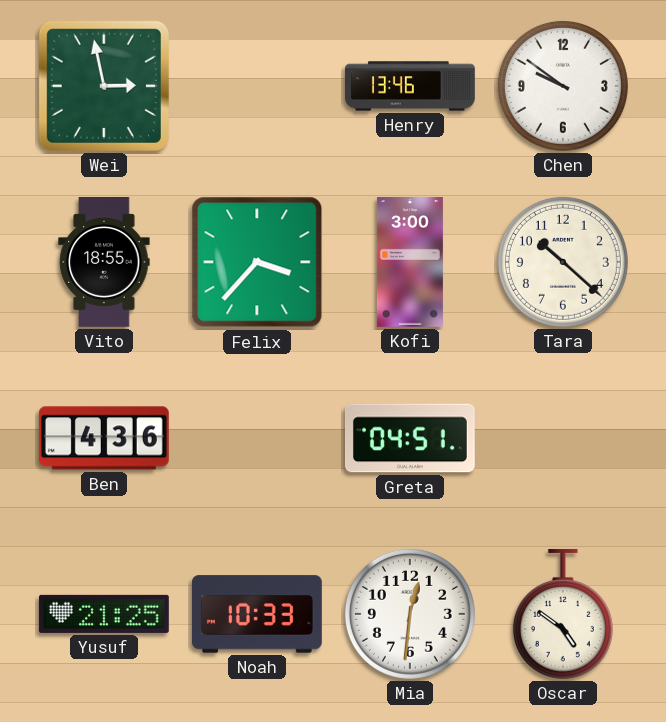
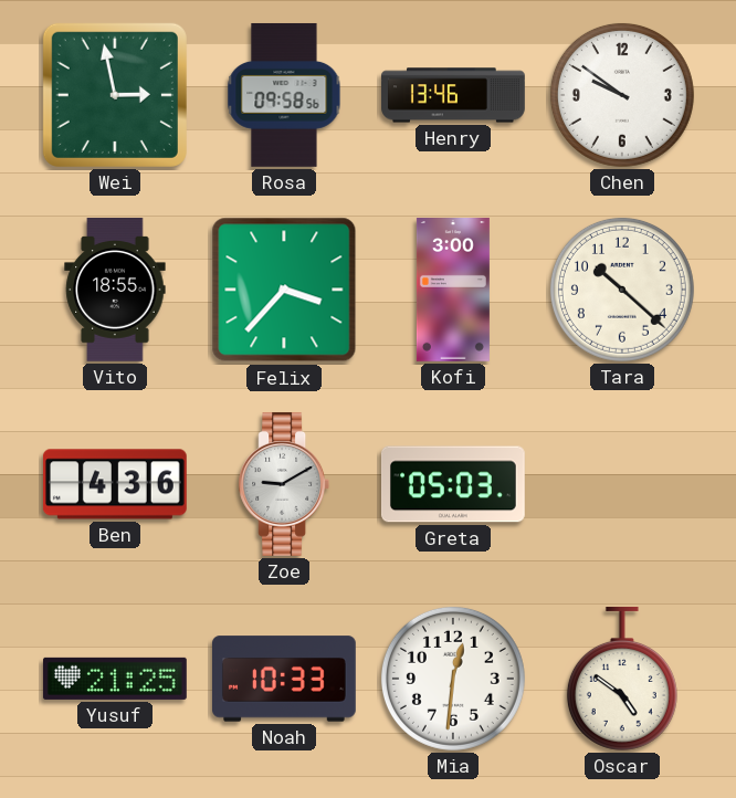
Rosa: none -> 09:58
Zoe: none -> 9:10
Greta: 04:51 -> 05:03
